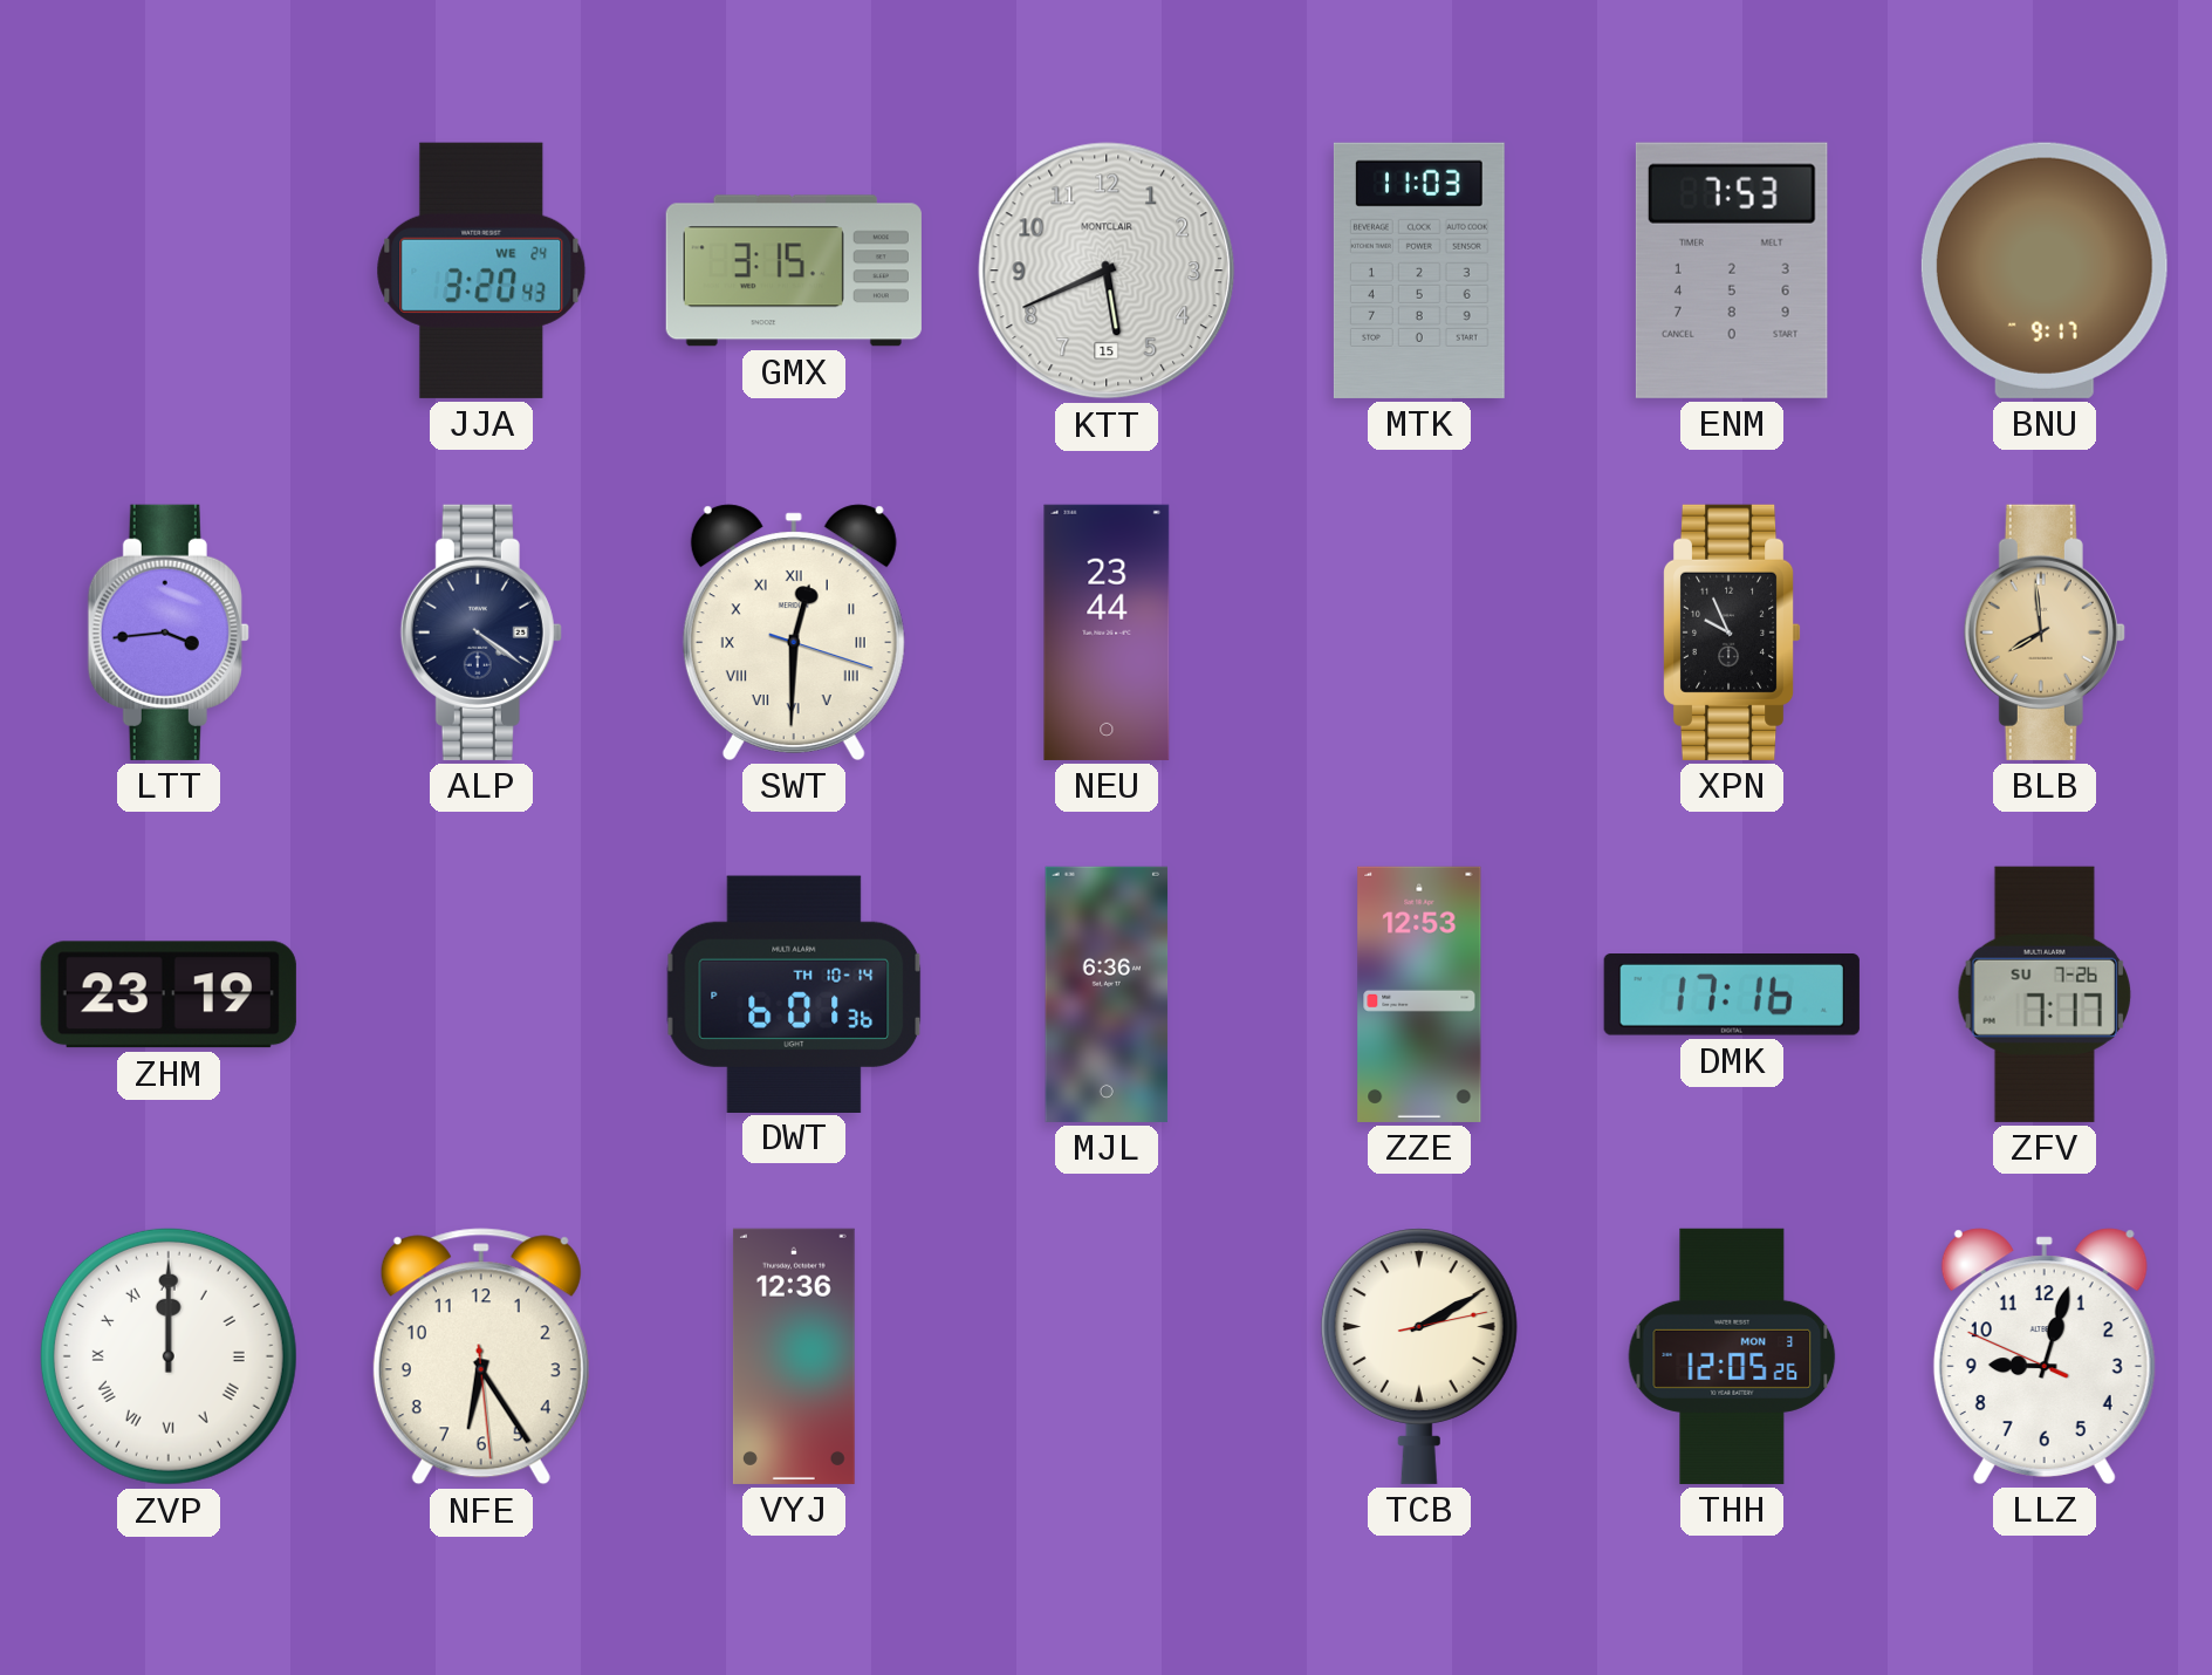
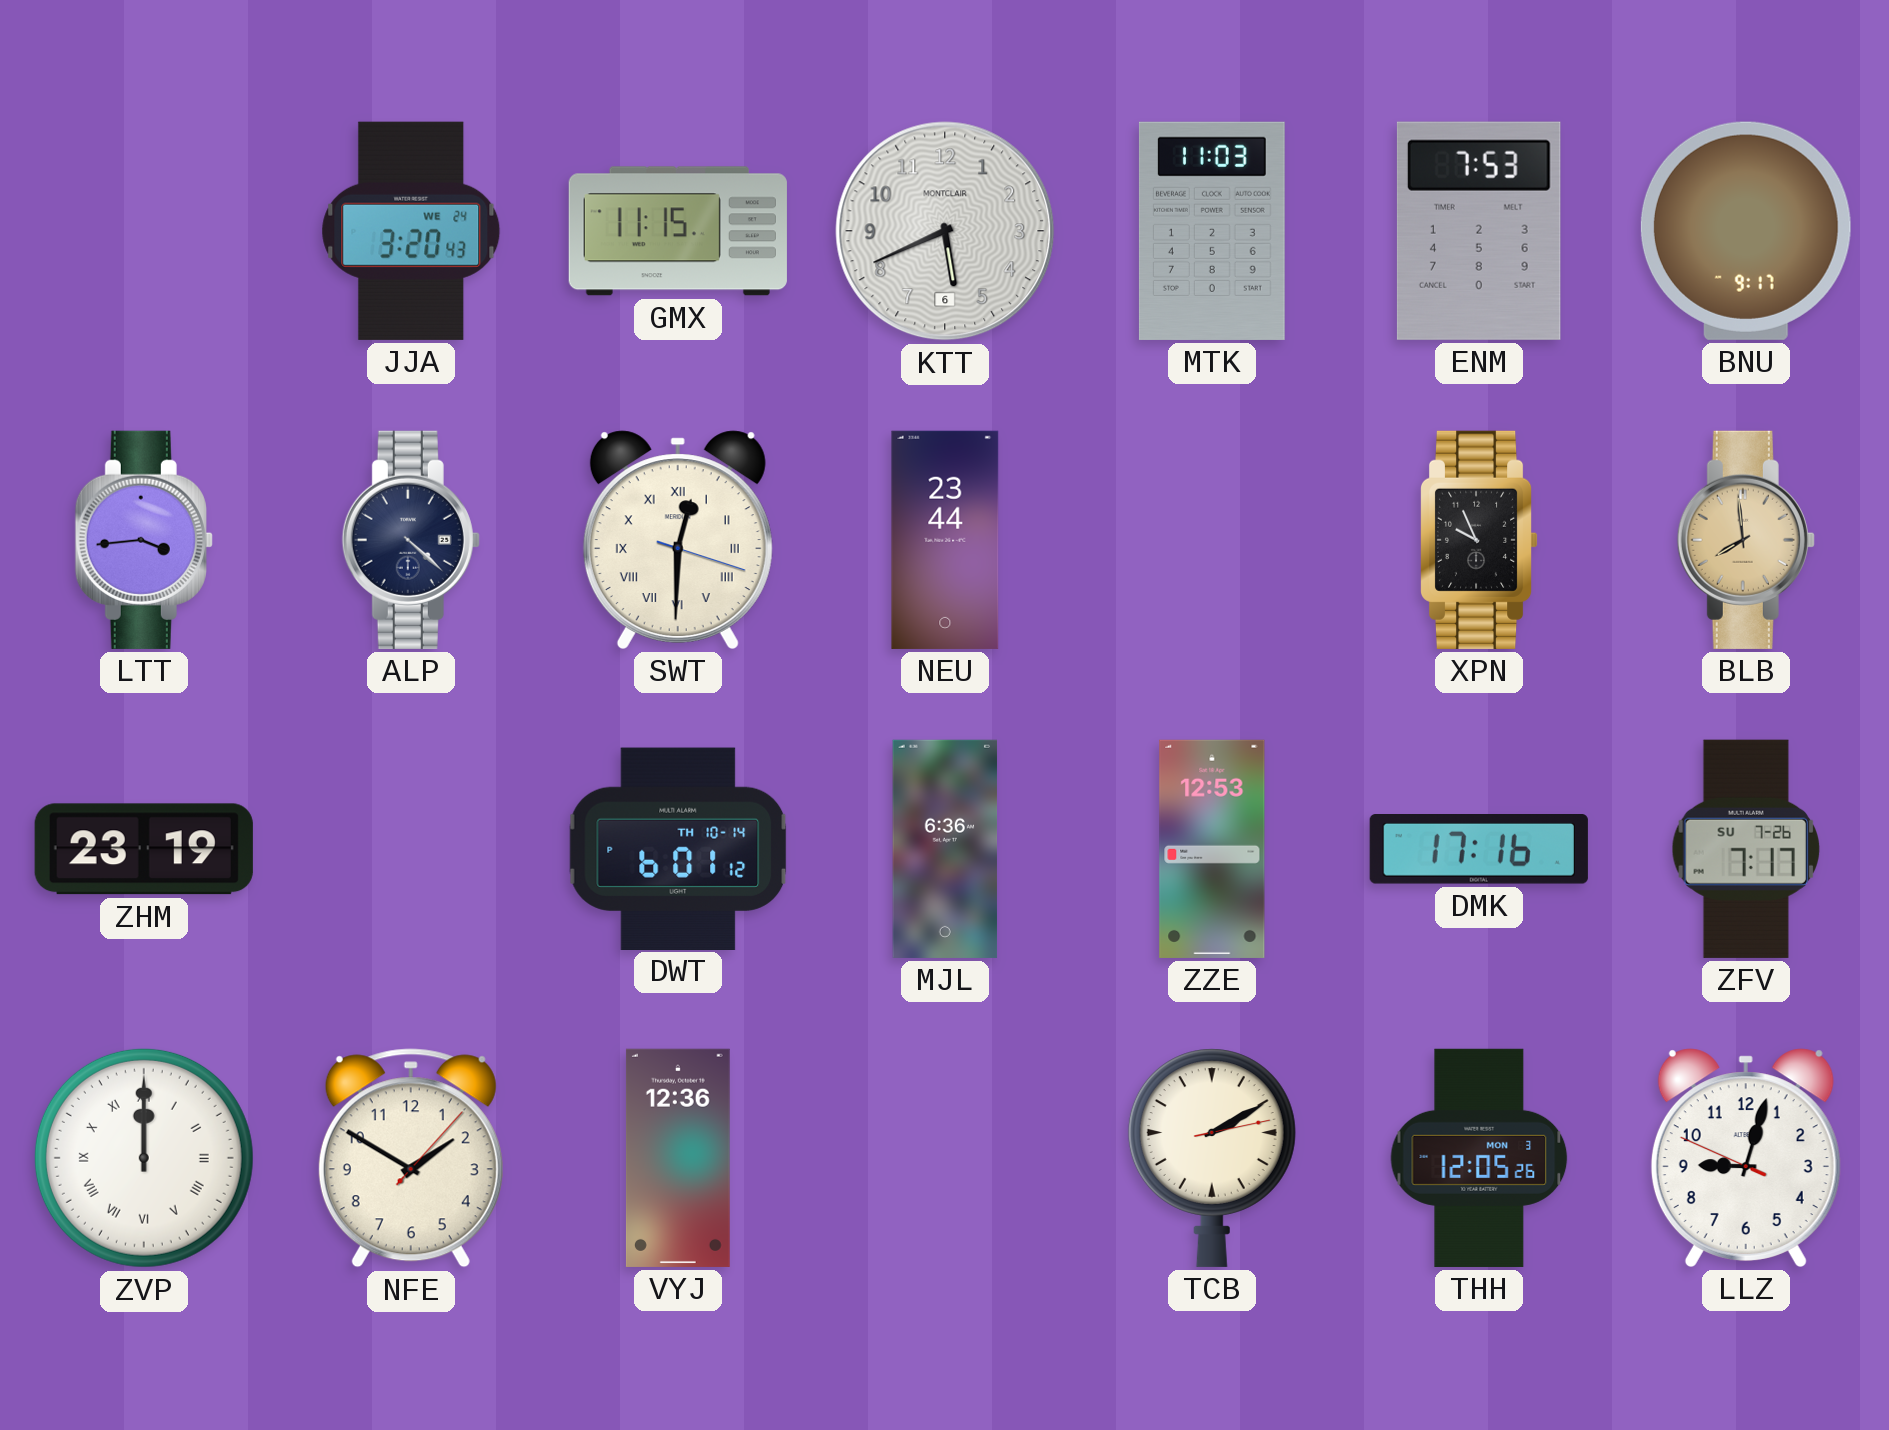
GMX: 3:15 -> 11:15
KTT date: 15 -> 6
ALP: 4:21 -> 4:22
DWT: 6:01:36 -> 6:01:12
NFE: 6:24 -> 1:50
